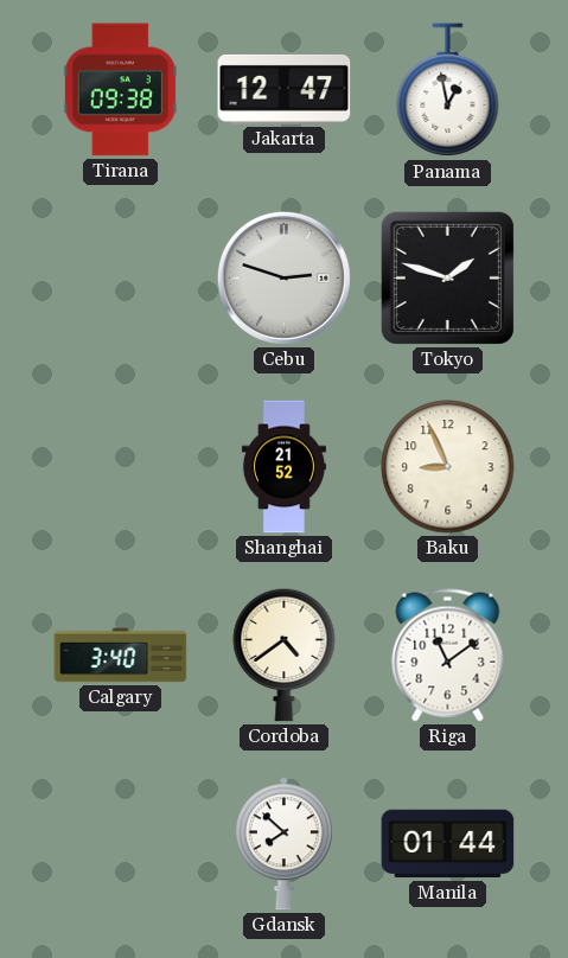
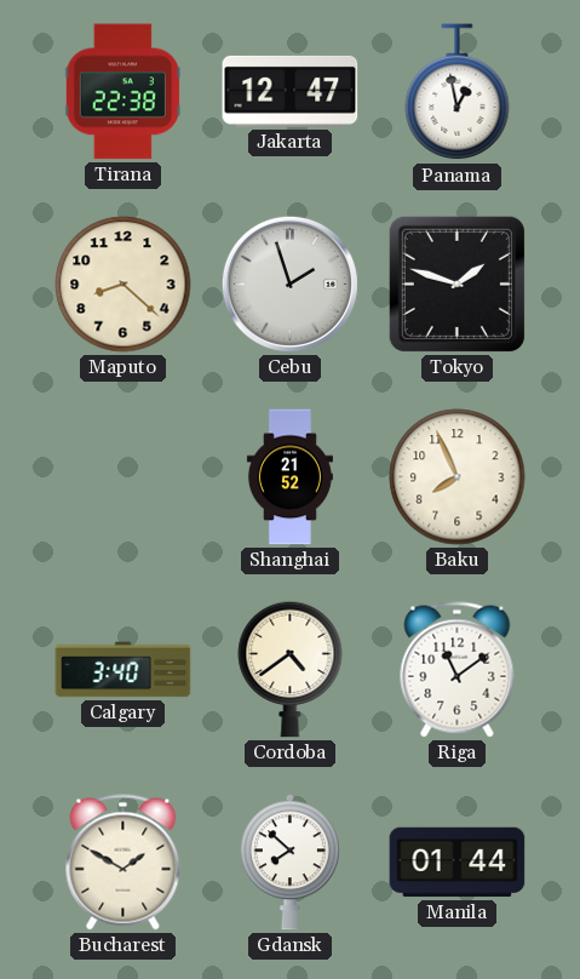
Tirana: 09:38 -> 22:38
Maputo: none -> 8:22
Cebu: 2:48 -> 1:57
Baku: 8:56 -> 7:56
Bucharest: none -> 1:50
